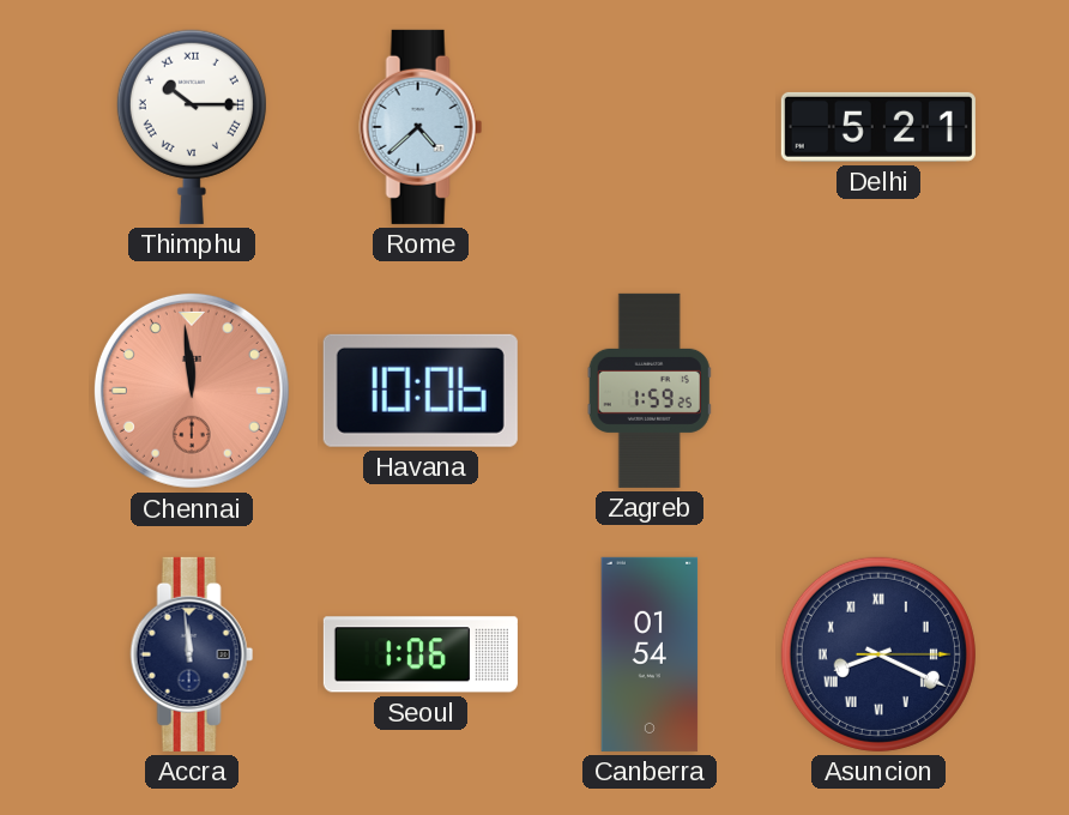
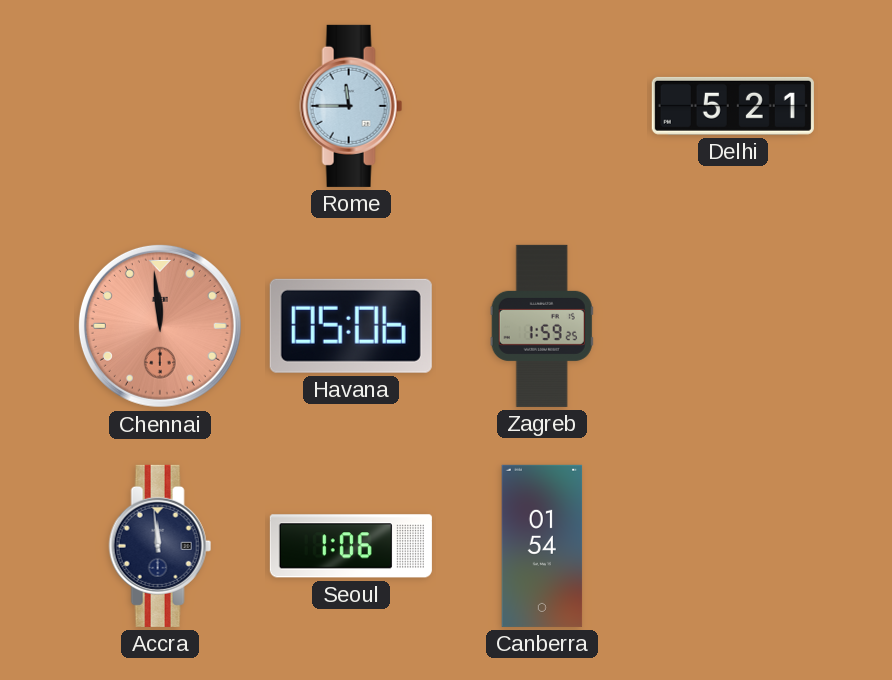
Thimphu: 10:15 -> none
Rome: 4:38 -> 11:45
Havana: 10:06 -> 05:06
Asuncion: 8:19 -> none
